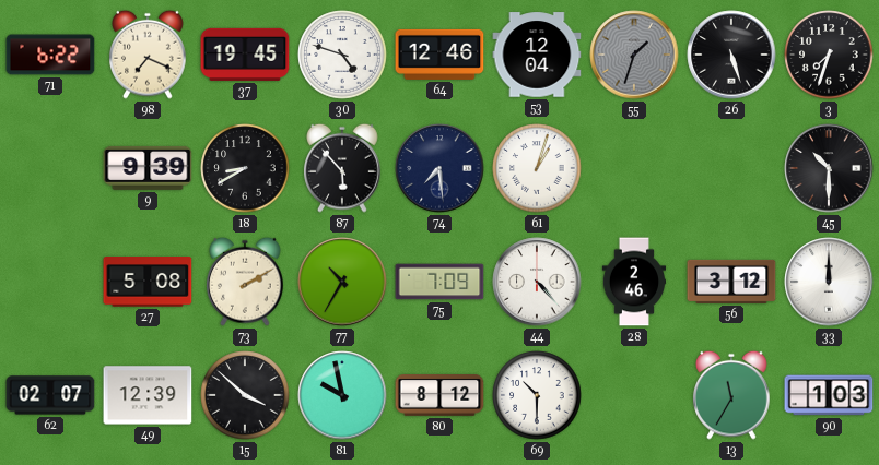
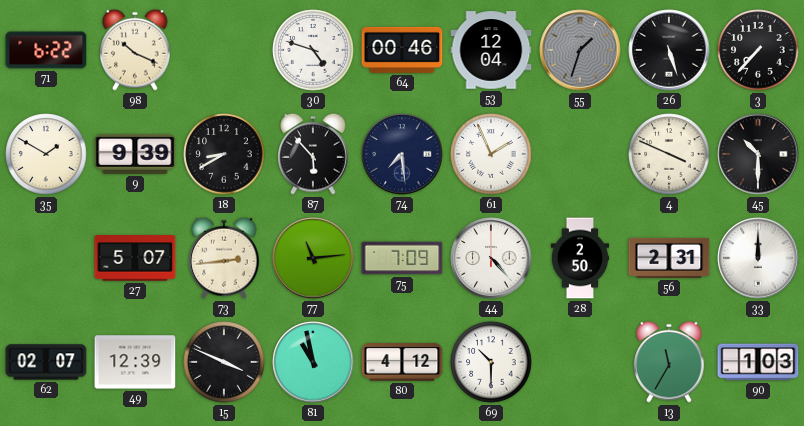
98: 7:19 -> 10:19
37: 19:45 -> none
64: 12:46 -> 00:46
3: 7:33 -> 7:37
35: none -> 1:50
61: 1:03 -> 1:56
4: none -> 3:49
27: 5:08 -> 5:07
73: 2:10 -> 2:44
77: 10:35 -> 11:14
28: 2:46 -> 2:50
56: 3:12 -> 2:31
15: 3:52 -> 3:49
81: 9:58 -> 10:58
80: 8:12 -> 4:12
